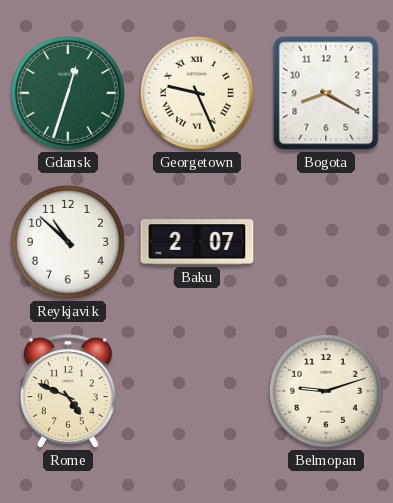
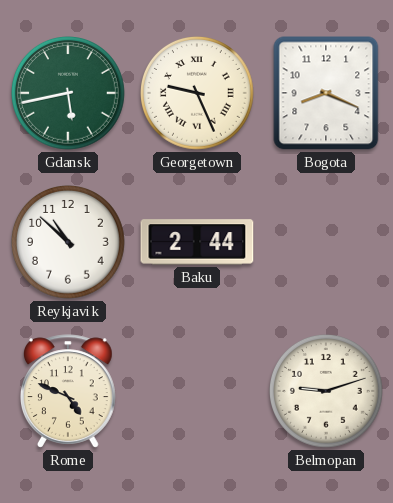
Gdansk: 12:33 -> 5:43
Bogota: 8:20 -> 8:19
Baku: 2:07 -> 2:44
